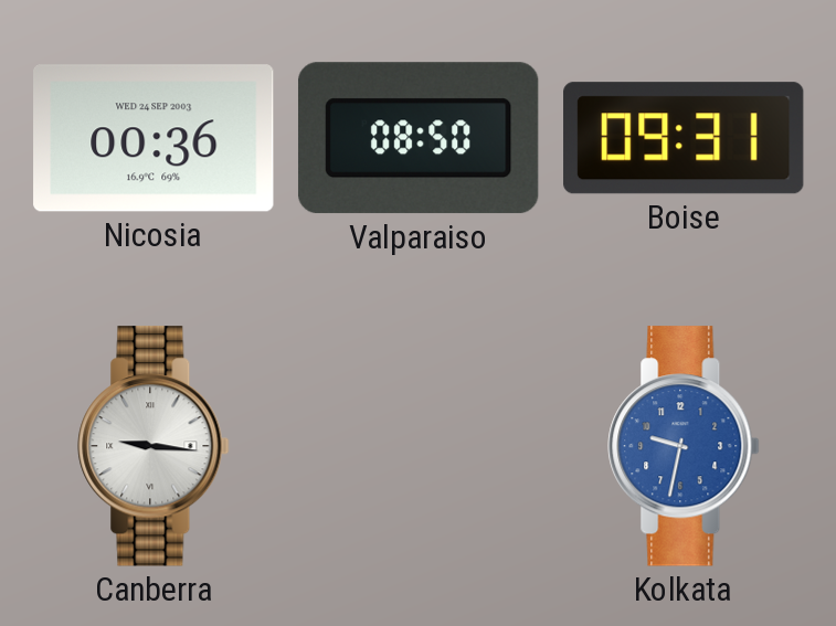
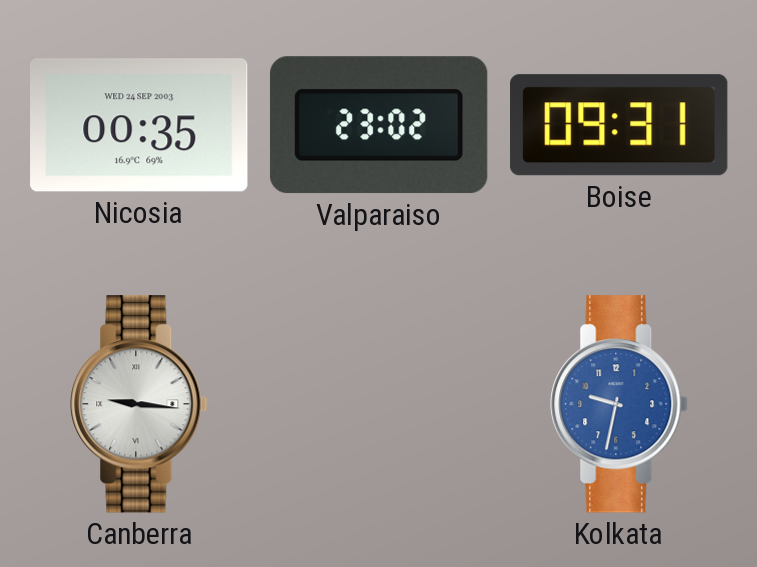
Nicosia: 00:36 -> 00:35
Valparaiso: 08:50 -> 23:02
